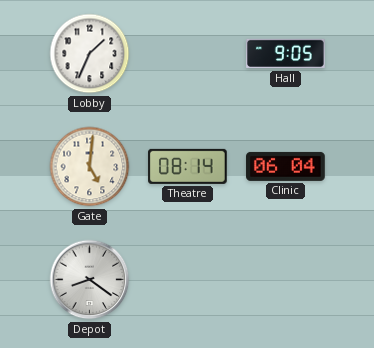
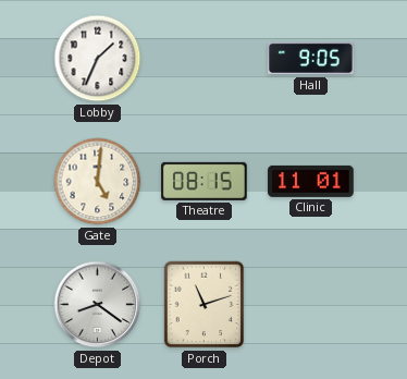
Theatre: 08:14 -> 08:15
Clinic: 06:04 -> 11:01
Porch: none -> 11:12
